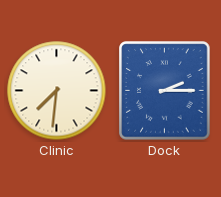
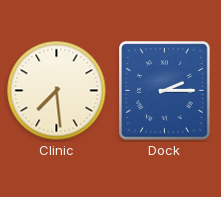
Clinic: 7:31 -> 7:29
